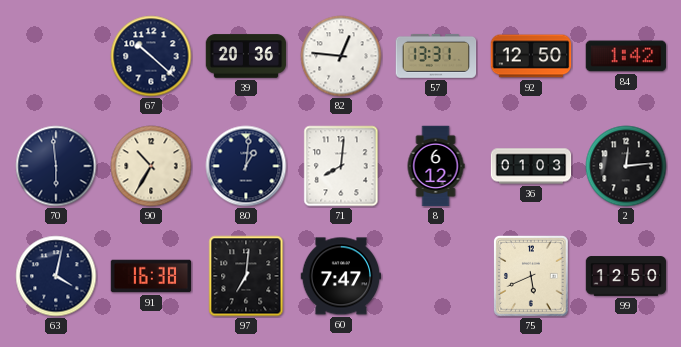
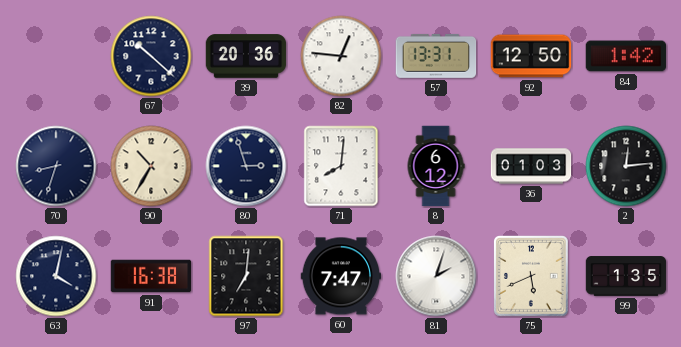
70: 5:59 -> 8:33
80: 1:01 -> 2:57
81: none -> 2:03
99: 12:50 -> 1:35
